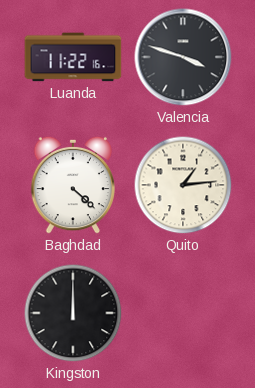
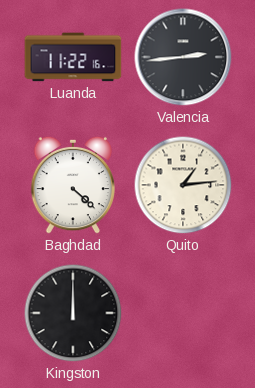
Valencia: 3:48 -> 2:44
